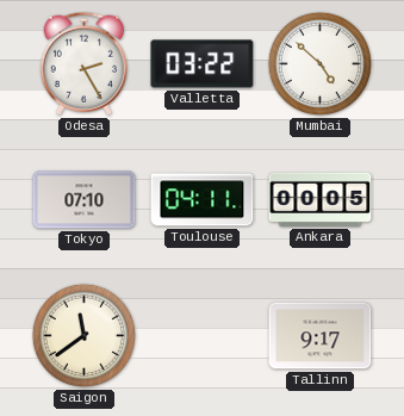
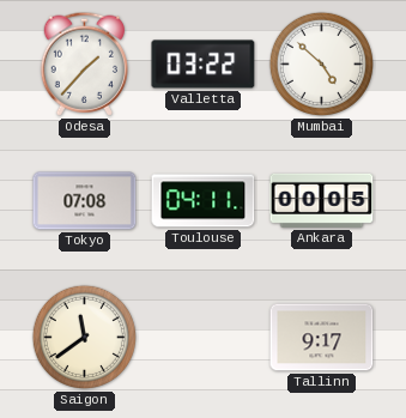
Odesa: 2:25 -> 1:37
Tokyo: 07:10 -> 07:08
